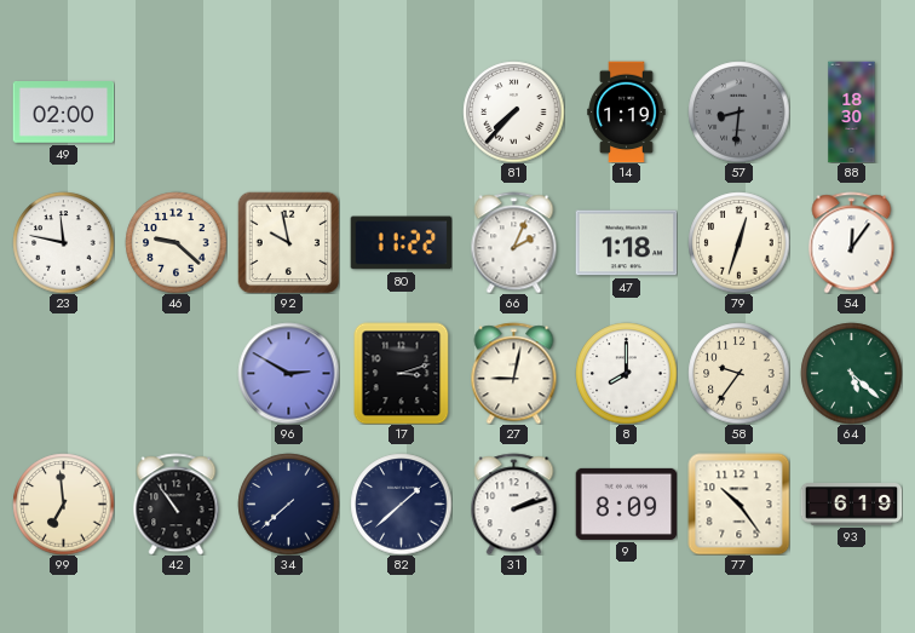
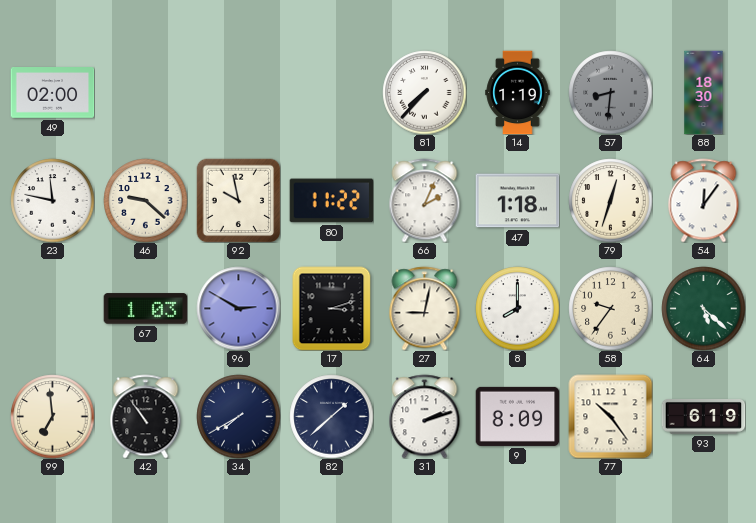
67: none -> 1:03
34: 7:38 -> 7:40
